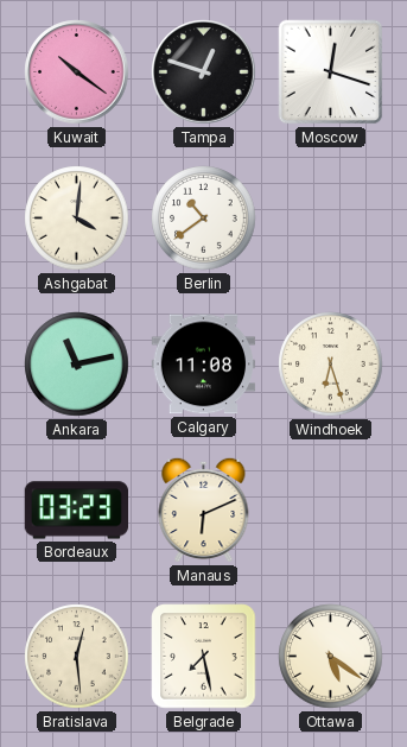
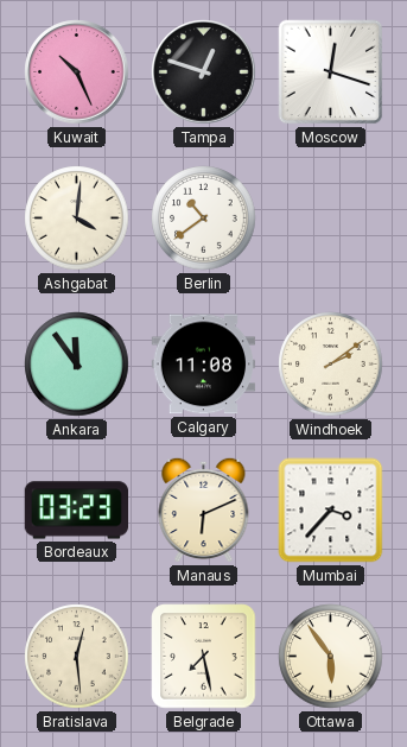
Kuwait: 10:21 -> 10:26
Ankara: 11:13 -> 11:54
Windhoek: 6:27 -> 2:09
Mumbai: none -> 3:37
Ottawa: 5:21 -> 5:54
